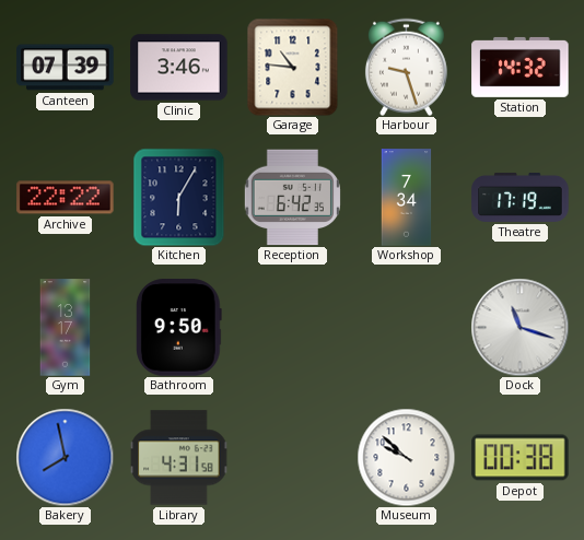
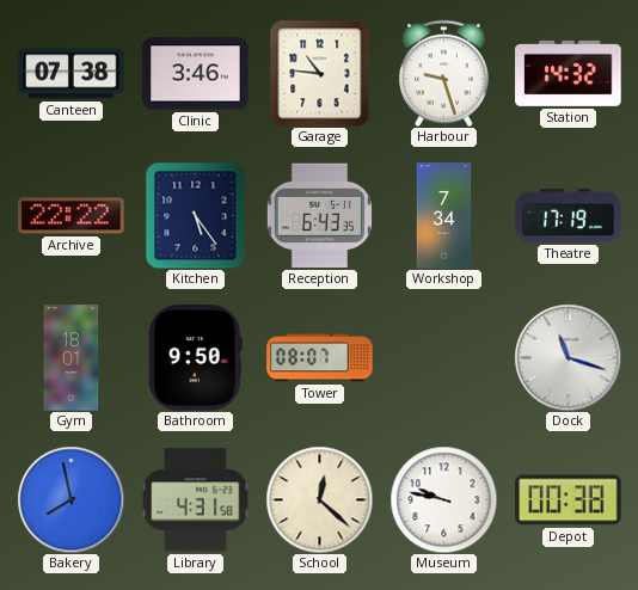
Canteen: 07:39 -> 07:38
Kitchen: 6:05 -> 5:24
Reception: 6:42 -> 6:43
Gym: 13:17 -> 18:01
Tower: none -> 08:07
School: none -> 12:22
Museum: 9:52 -> 9:47
